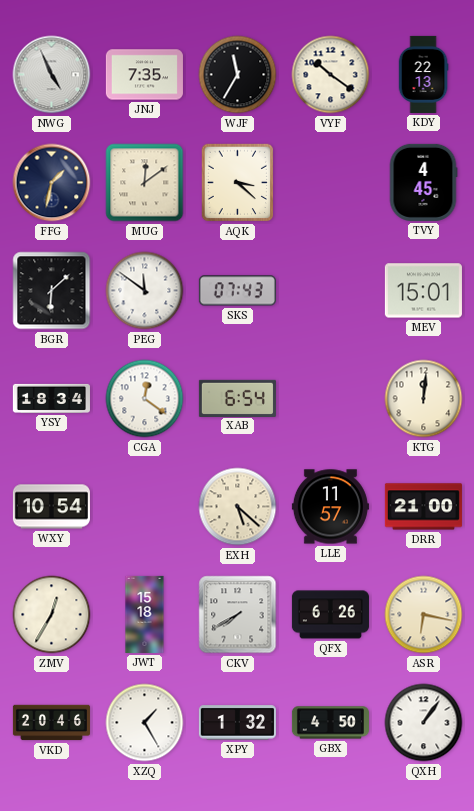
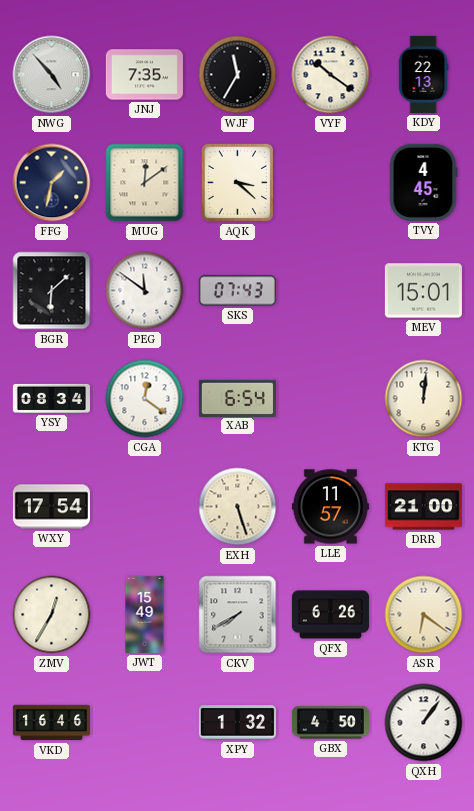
NWG: 4:56 -> 4:53
YSY: 18:34 -> 08:34
WXY: 10:54 -> 17:54
EXH: 5:22 -> 5:27
JWT: 15:18 -> 15:49
ASR: 6:17 -> 6:21
VKD: 20:46 -> 16:46
XZQ: 1:25 -> none
